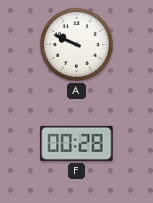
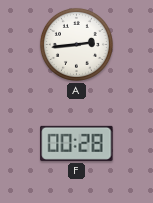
A: 9:49 -> 2:44
